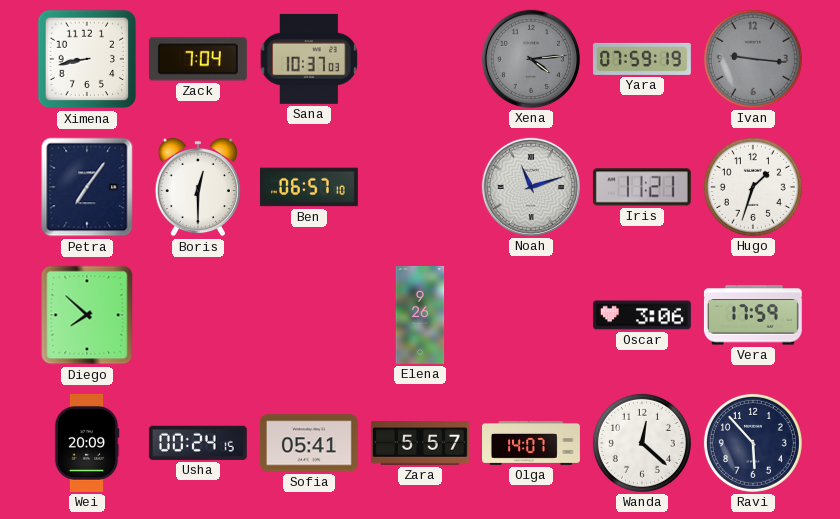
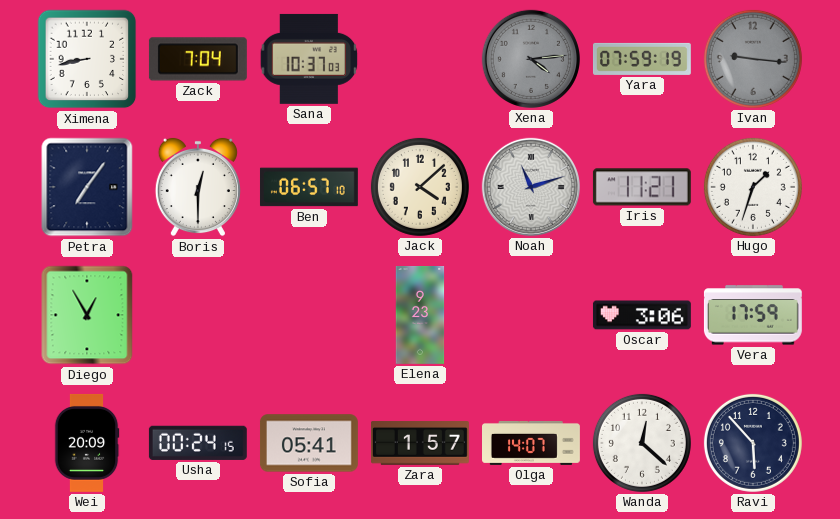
Jack: none -> 4:08
Diego: 7:52 -> 12:55
Elena: 9:26 -> 9:23
Zara: 5:57 -> 1:57
